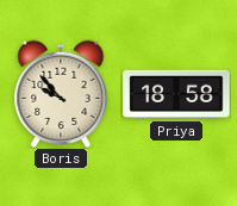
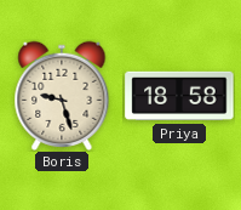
Boris: 9:53 -> 9:27
